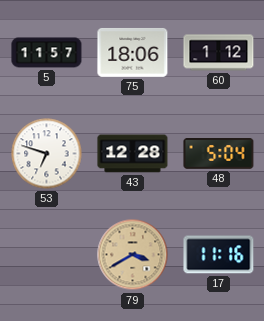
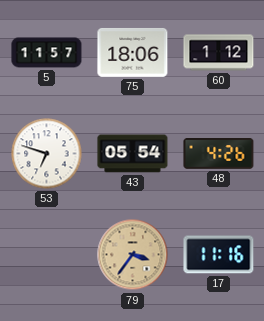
43: 12:28 -> 05:54
48: 5:04 -> 4:26
79: 3:40 -> 3:36
